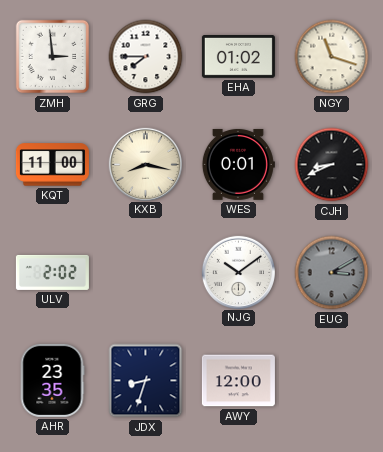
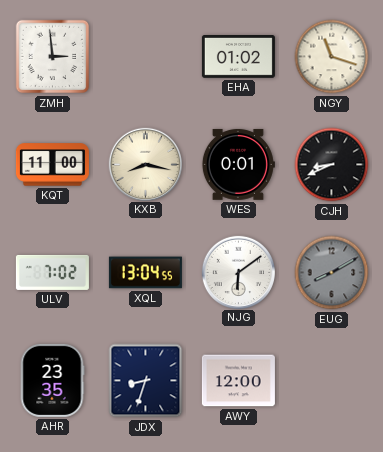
GRG: 7:45 -> none
ULV: 2:02 -> 7:02
XQL: none -> 13:04
NJG: 10:09 -> 6:09
EUG: 3:10 -> 8:10
